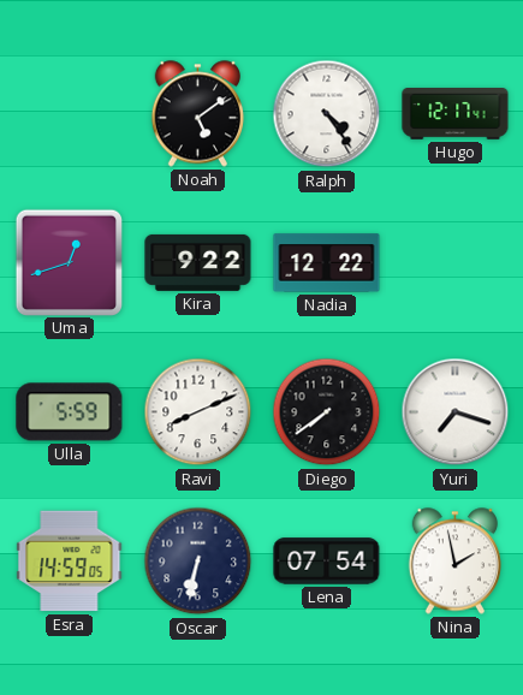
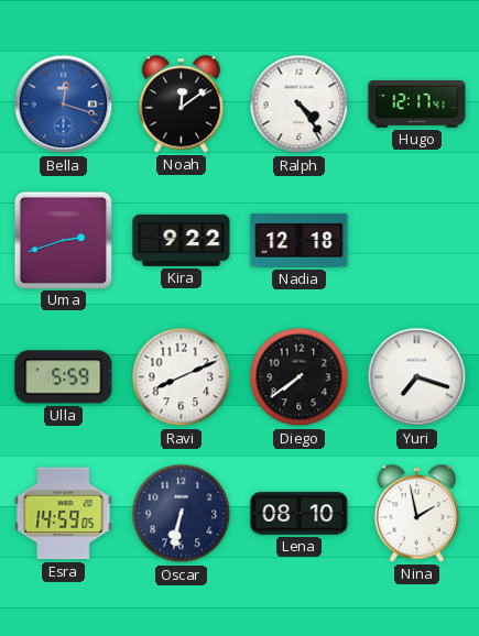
Bella: none -> 12:18
Noah: 5:09 -> 12:09
Uma: 12:42 -> 2:42
Nadia: 12:22 -> 12:18
Lena: 07:54 -> 08:10
